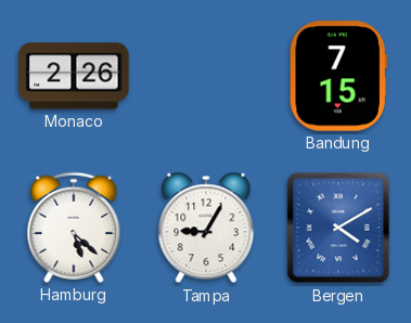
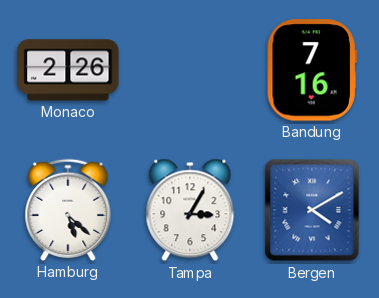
Bandung: 7:15 -> 7:16
Tampa: 9:05 -> 3:05
